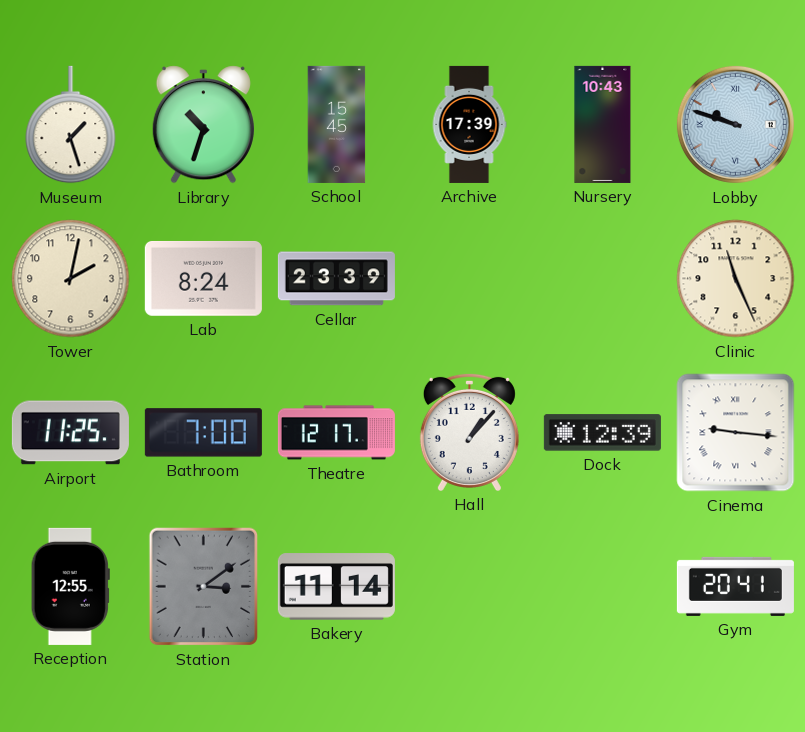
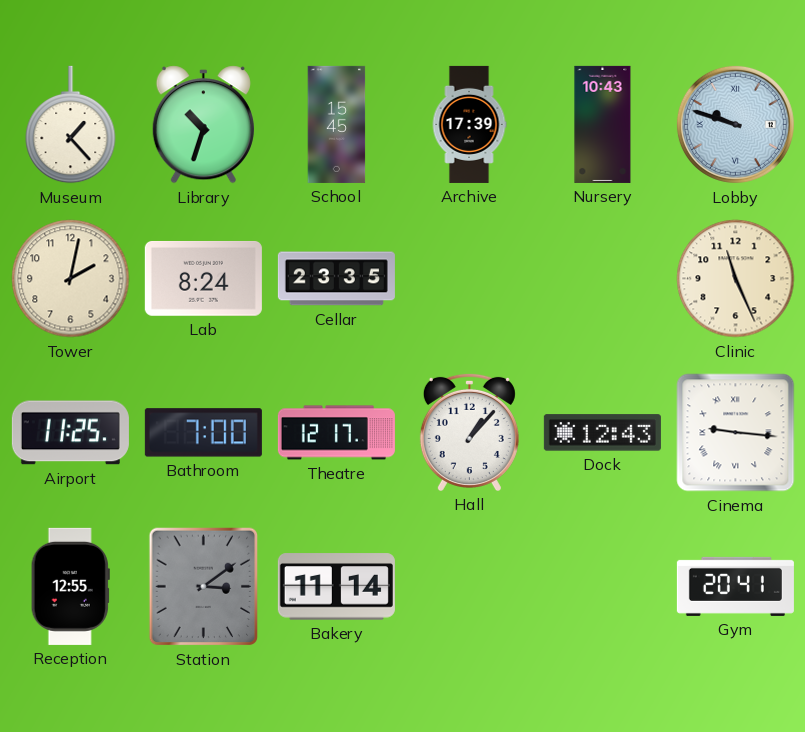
Museum: 1:27 -> 1:23
Cellar: 23:39 -> 23:35
Dock: 12:39 -> 12:43
